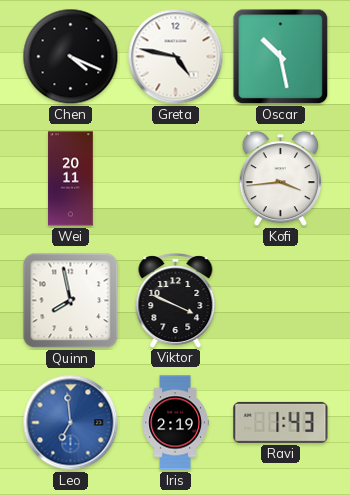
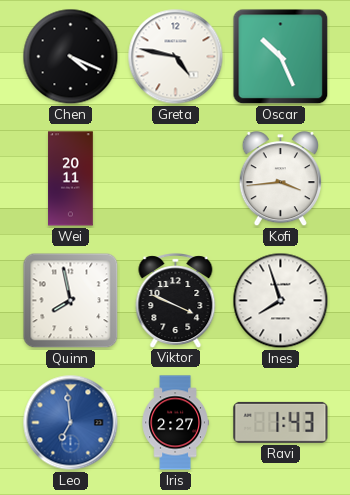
Oscar: 10:28 -> 10:26
Ines: none -> 7:57
Iris: 2:19 -> 2:27
